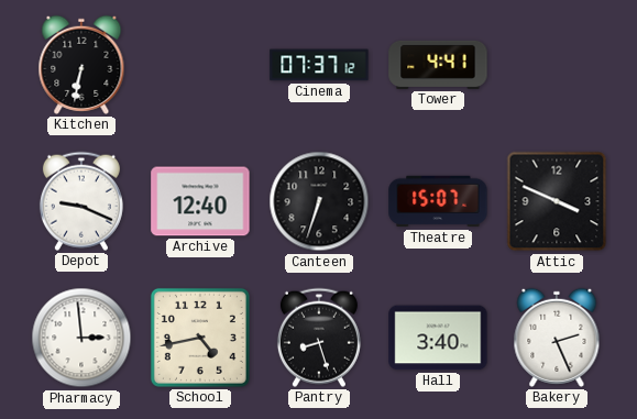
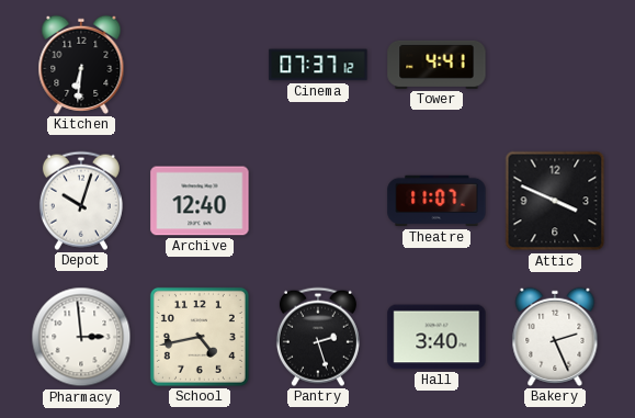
Kitchen: 6:32 -> 6:31
Depot: 9:19 -> 10:03
Canteen: 6:33 -> none
Theatre: 15:07 -> 11:07
Pantry: 8:27 -> 2:27
